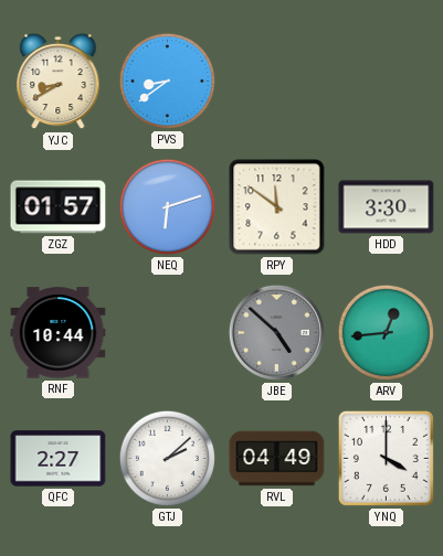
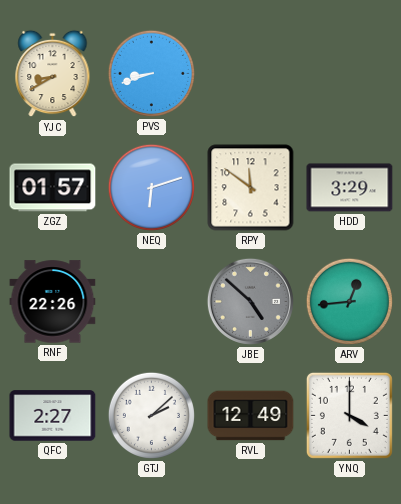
PVS: 8:39 -> 8:42
HDD: 3:30 -> 3:29
RNF: 10:44 -> 22:26
RVL: 04:49 -> 12:49
